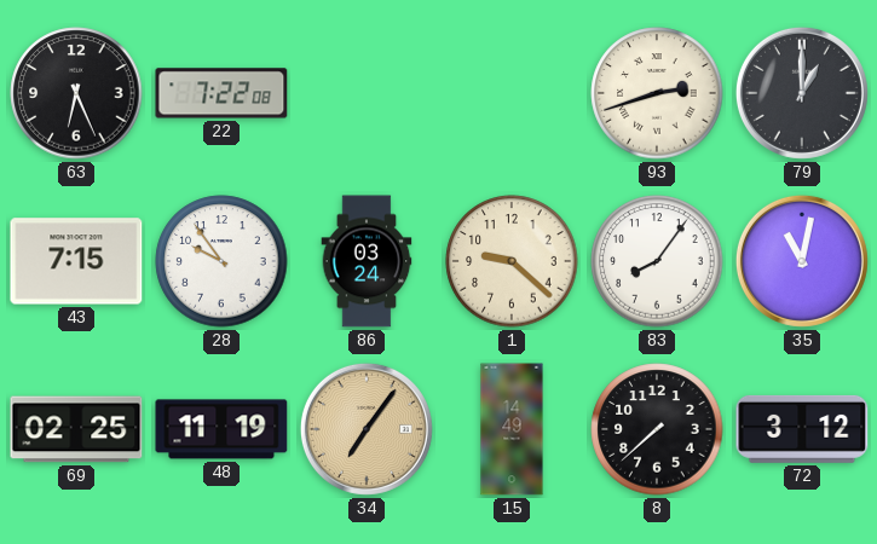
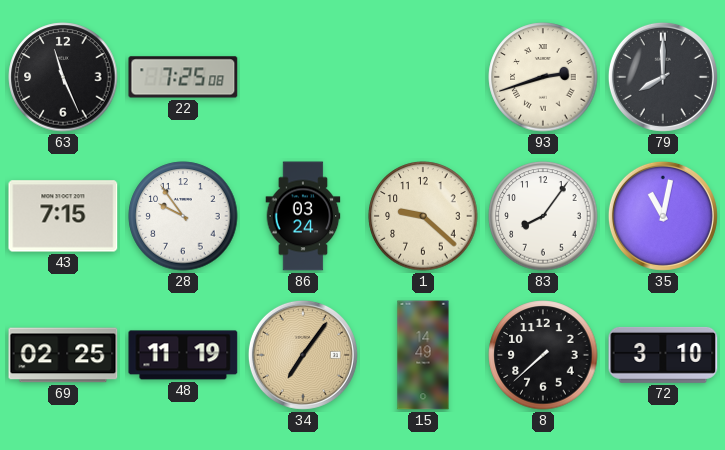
63: 6:26 -> 11:26
22: 7:22 -> 7:25
79: 1:00 -> 8:00
72: 3:12 -> 3:10
